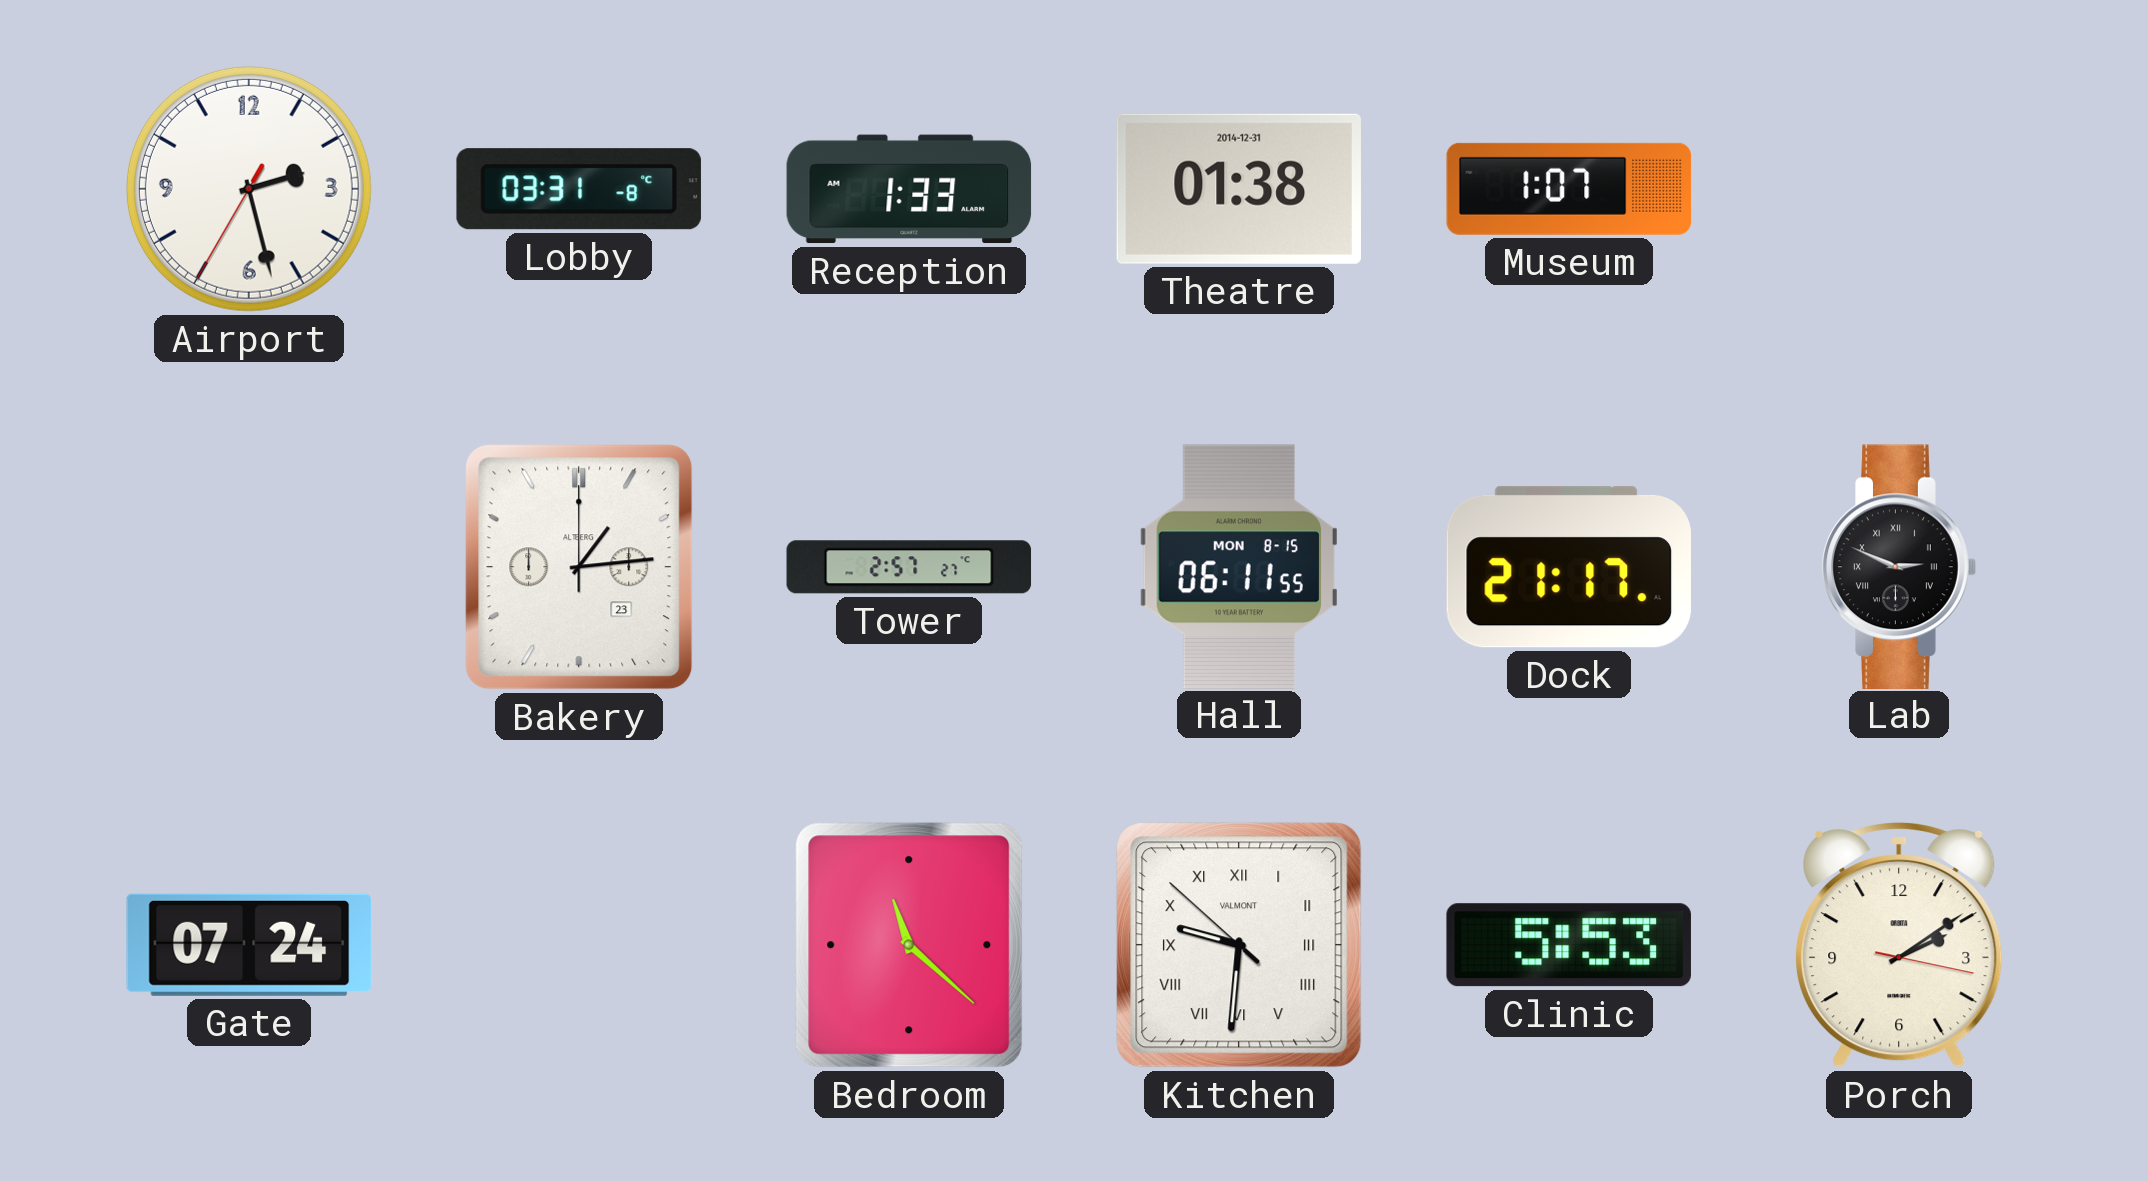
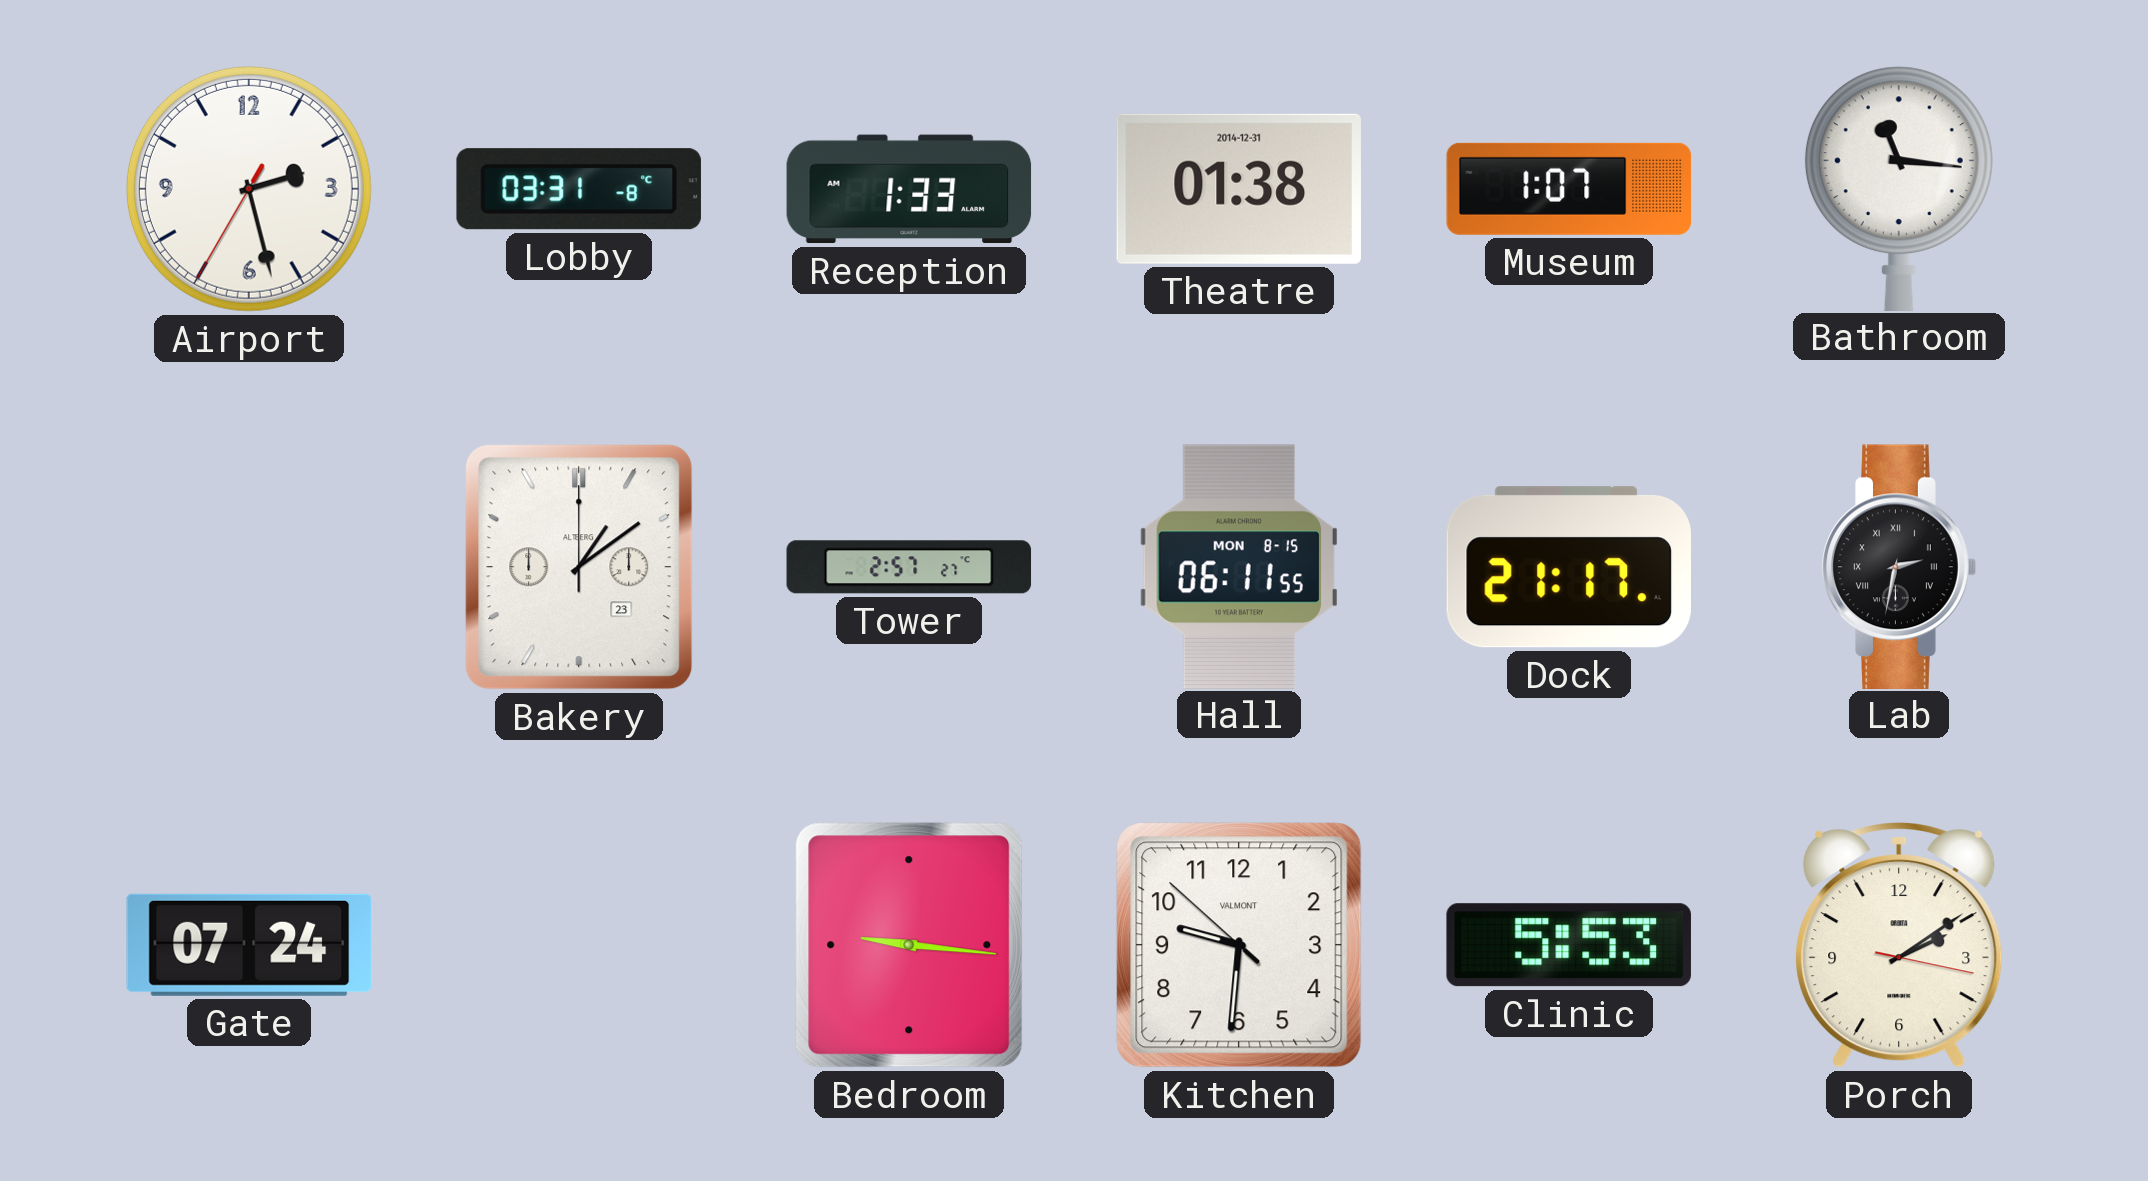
Bathroom: none -> 11:16
Bakery: 1:14 -> 1:09
Lab: 2:49 -> 2:32
Bedroom: 11:22 -> 9:16
Kitchen numerals: Roman -> Arabic
